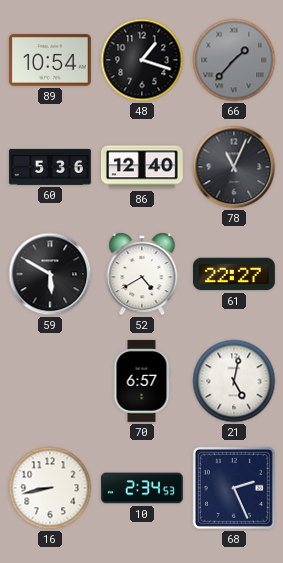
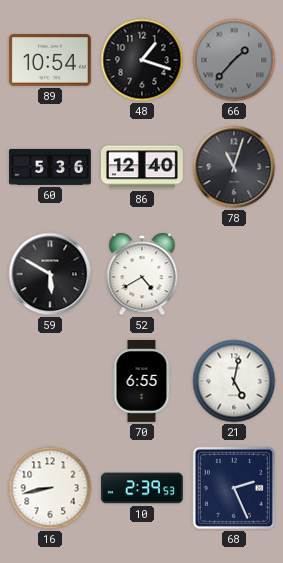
78: 11:04 -> 11:03
61: 22:27 -> none
70: 6:57 -> 6:55
10: 2:34 -> 2:39
